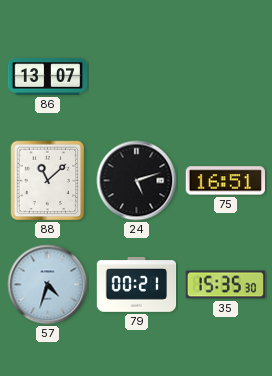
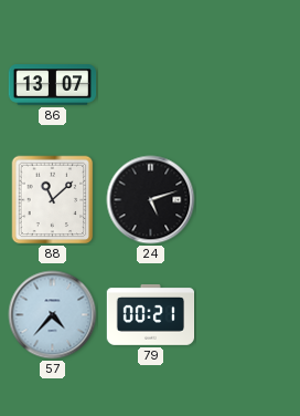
75: 16:51 -> none
57: 4:33 -> 4:37
35: 15:35 -> none
